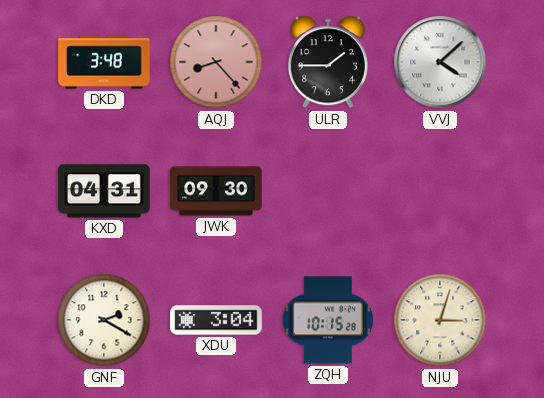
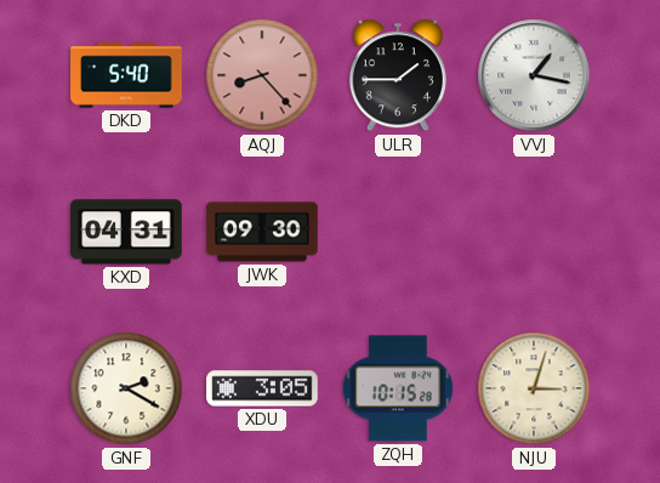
DKD: 3:48 -> 5:40
VVJ: 4:08 -> 1:17
XDU: 3:04 -> 3:05
